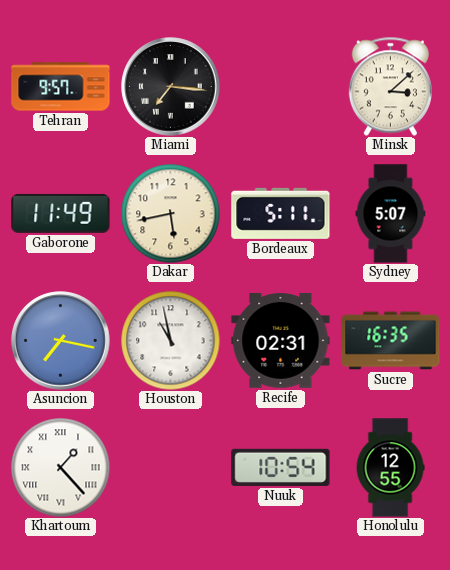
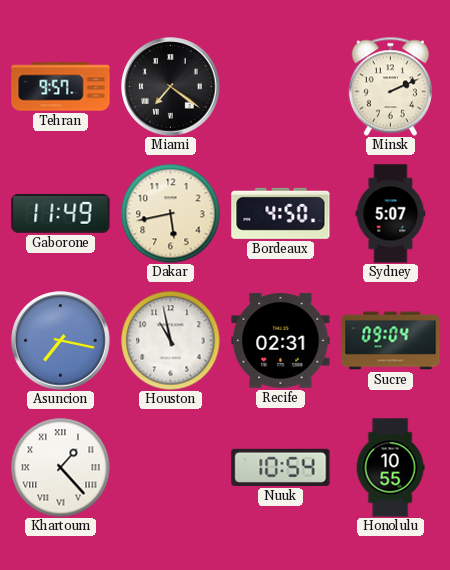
Miami: 7:16 -> 7:21
Minsk: 3:08 -> 2:11
Bordeaux: 5:11 -> 4:50
Sucre: 16:35 -> 09:04
Honolulu: 12:55 -> 10:55
